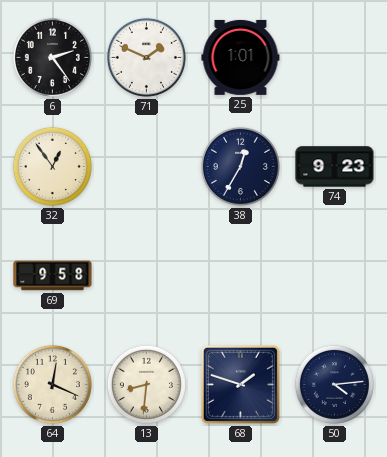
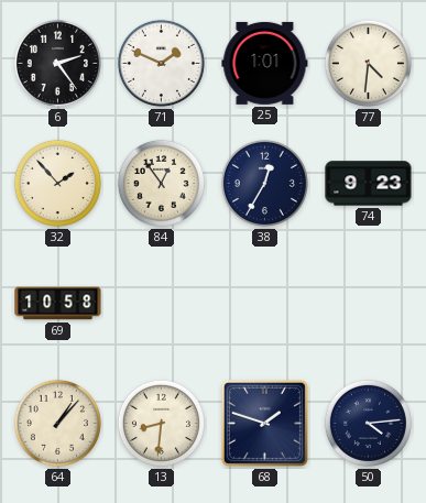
77: none -> 4:31
32: 12:54 -> 1:53
84: none -> 12:54
69: 9:58 -> 10:58
64: 12:19 -> 1:07
